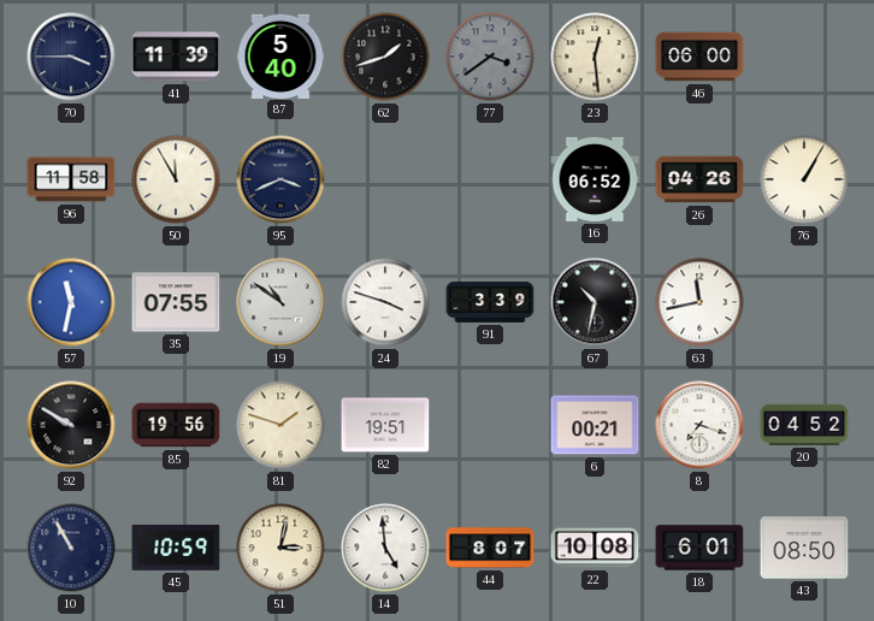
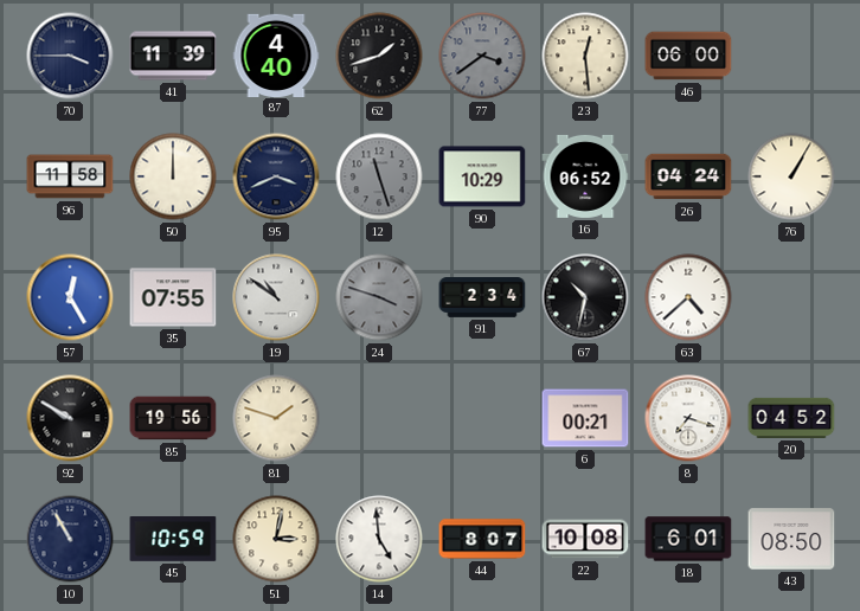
87: 5:40 -> 4:40
50: 11:55 -> 12:00
12: none -> 11:27
90: none -> 10:29
26: 04:26 -> 04:24
57: 11:32 -> 12:25
24 dial: white -> grey
91: 3:39 -> 2:34
63: 11:43 -> 4:38
82: 19:51 -> none
